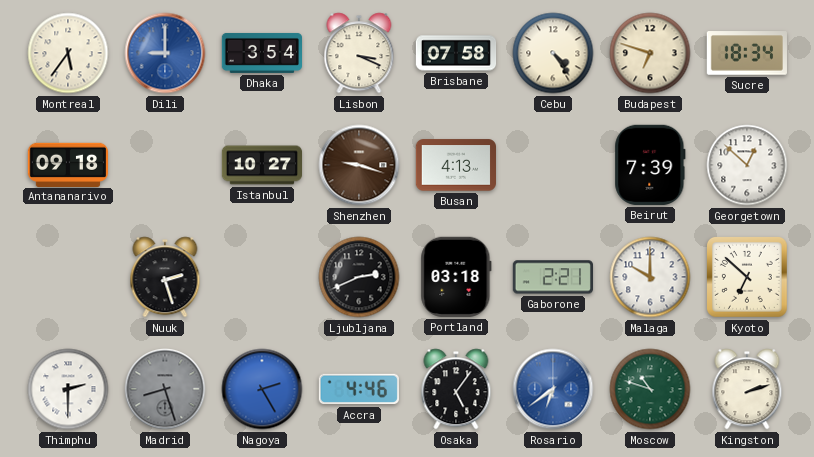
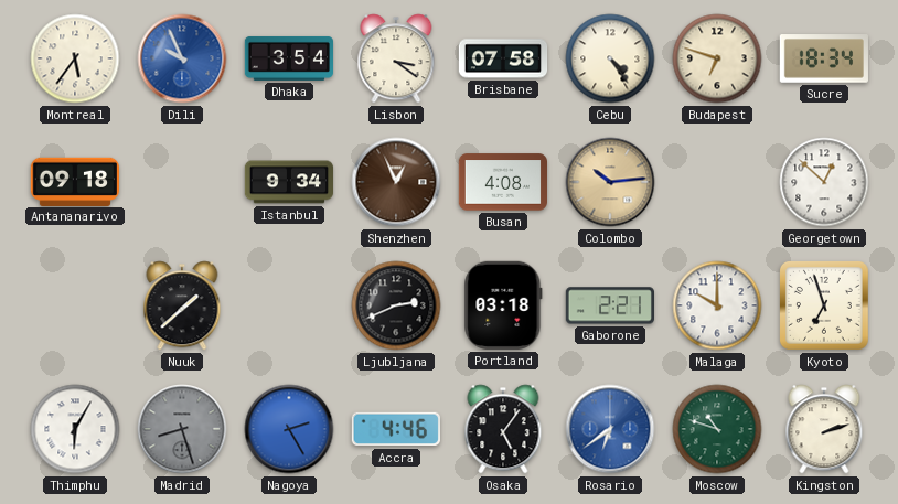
Dili: 9:00 -> 9:56
Lisbon: 3:19 -> 3:21
Istanbul: 10:27 -> 9:34
Shenzhen: 9:18 -> 12:56
Busan: 4:13 -> 4:08
Colombo: none -> 10:14
Beirut: 7:39 -> none
Nuuk: 2:27 -> 1:38
Kyoto: 6:52 -> 6:57
Thimphu: 2:30 -> 6:05
